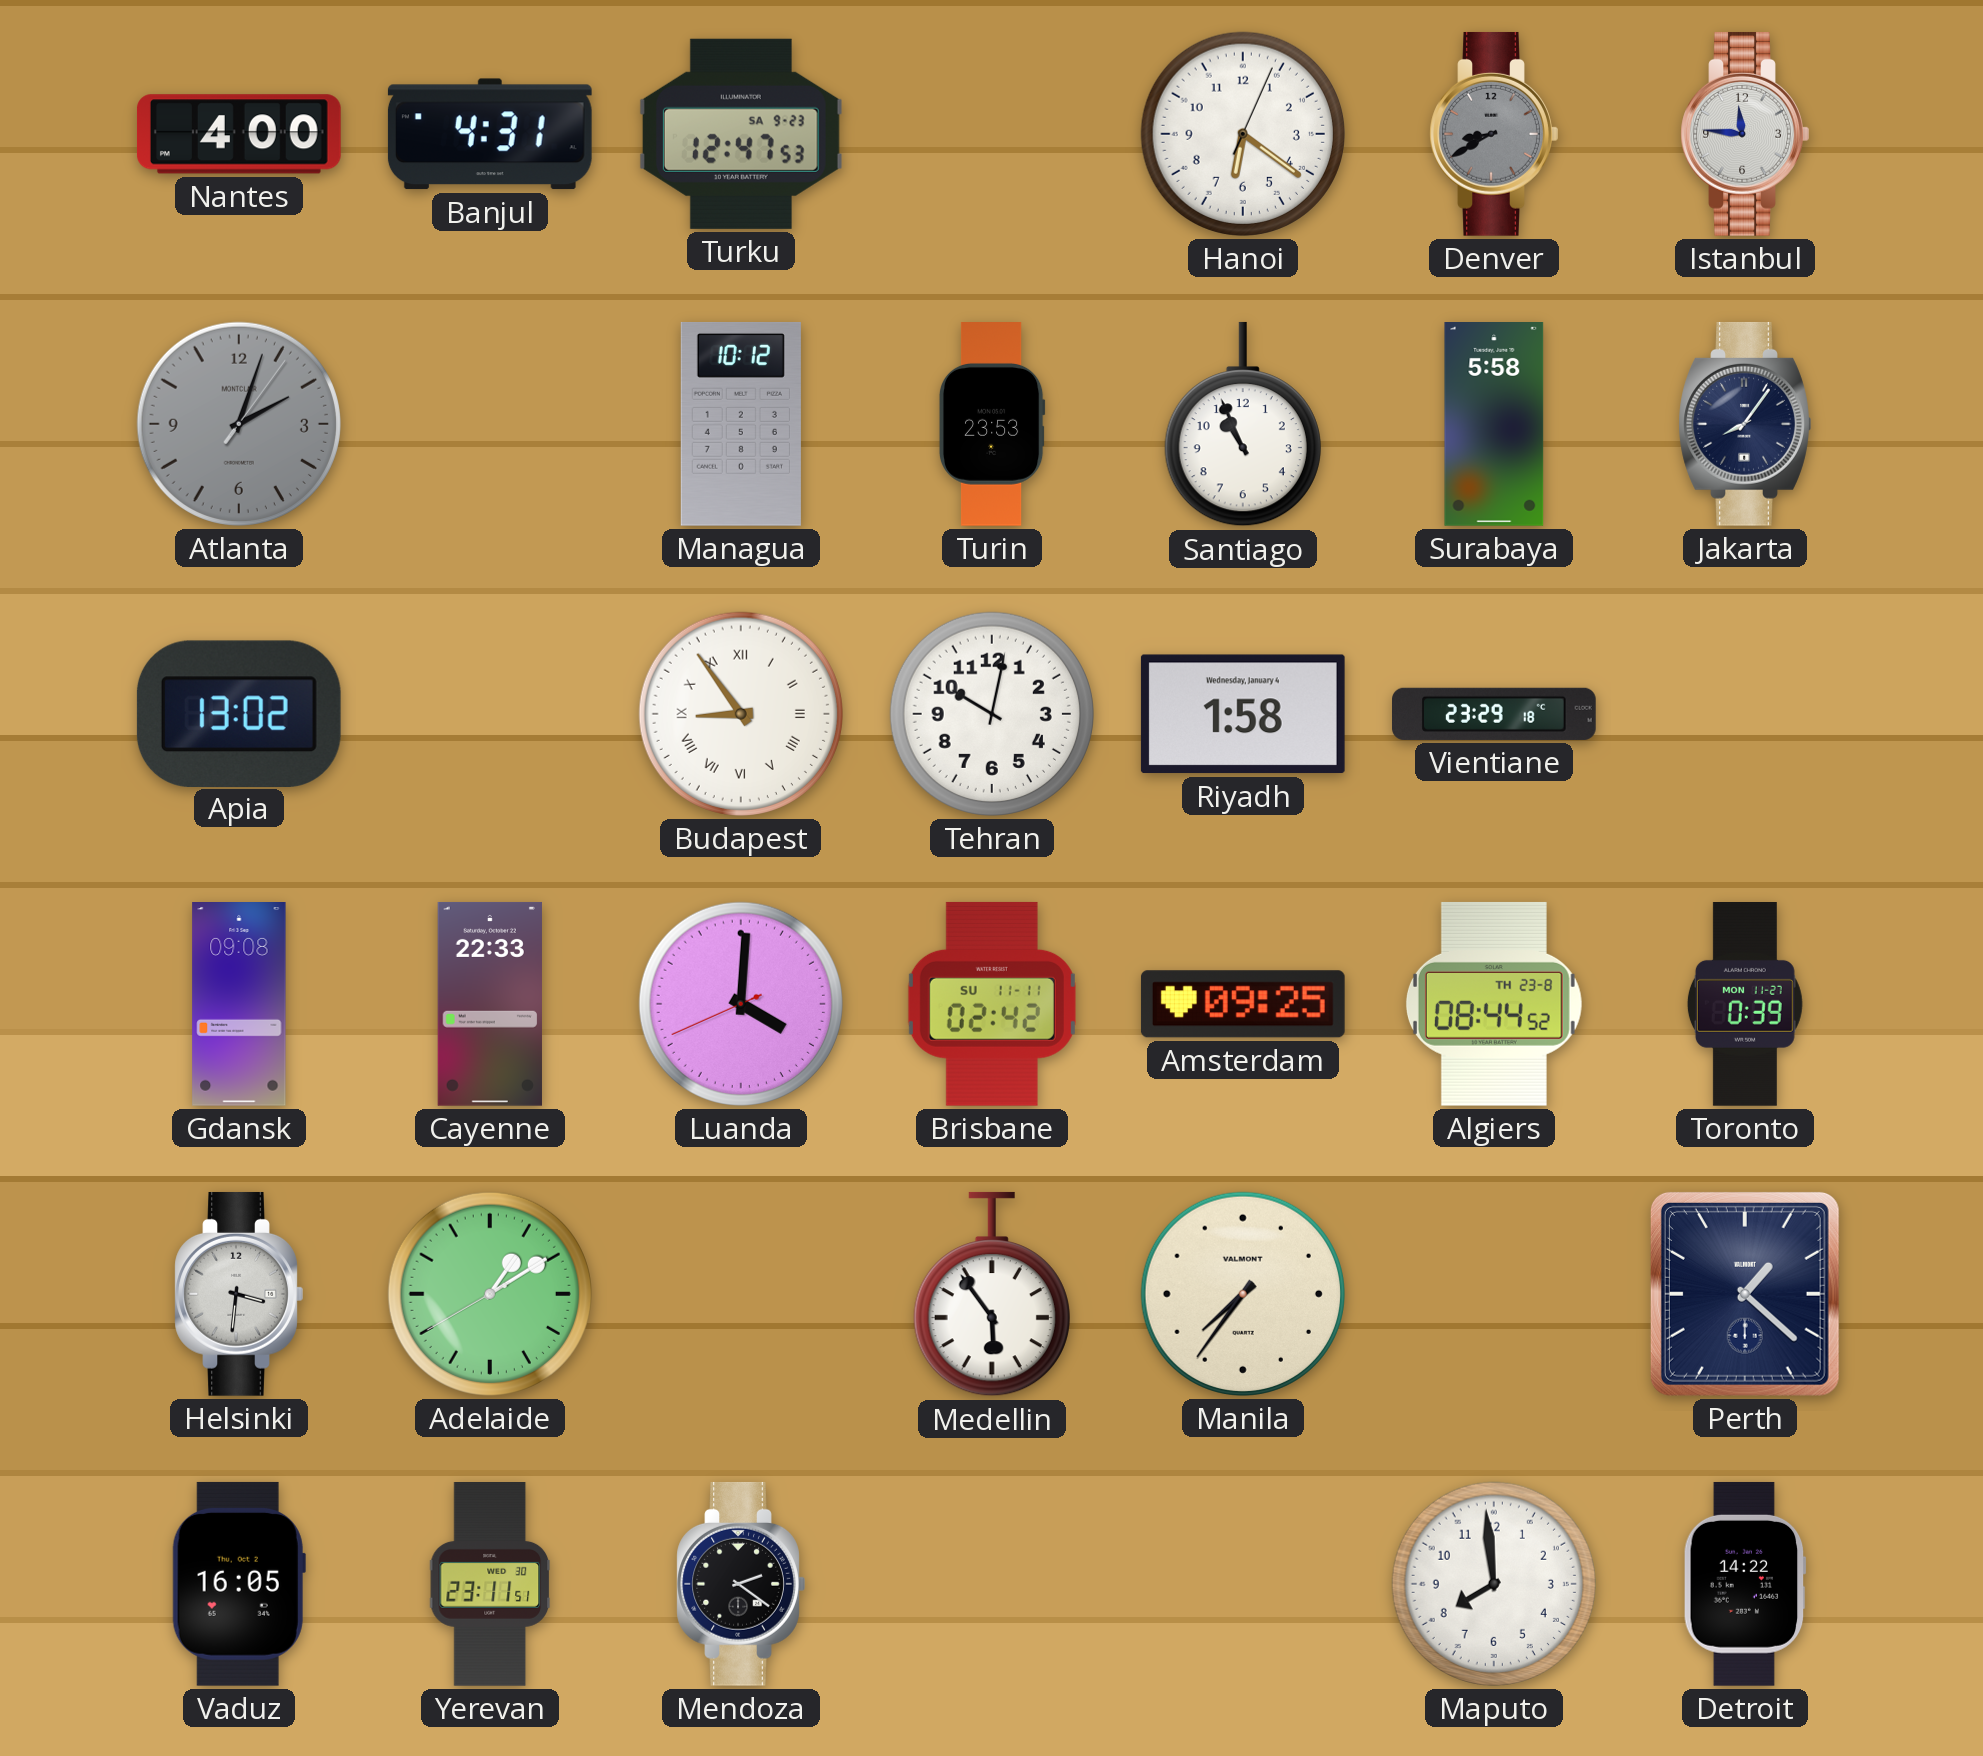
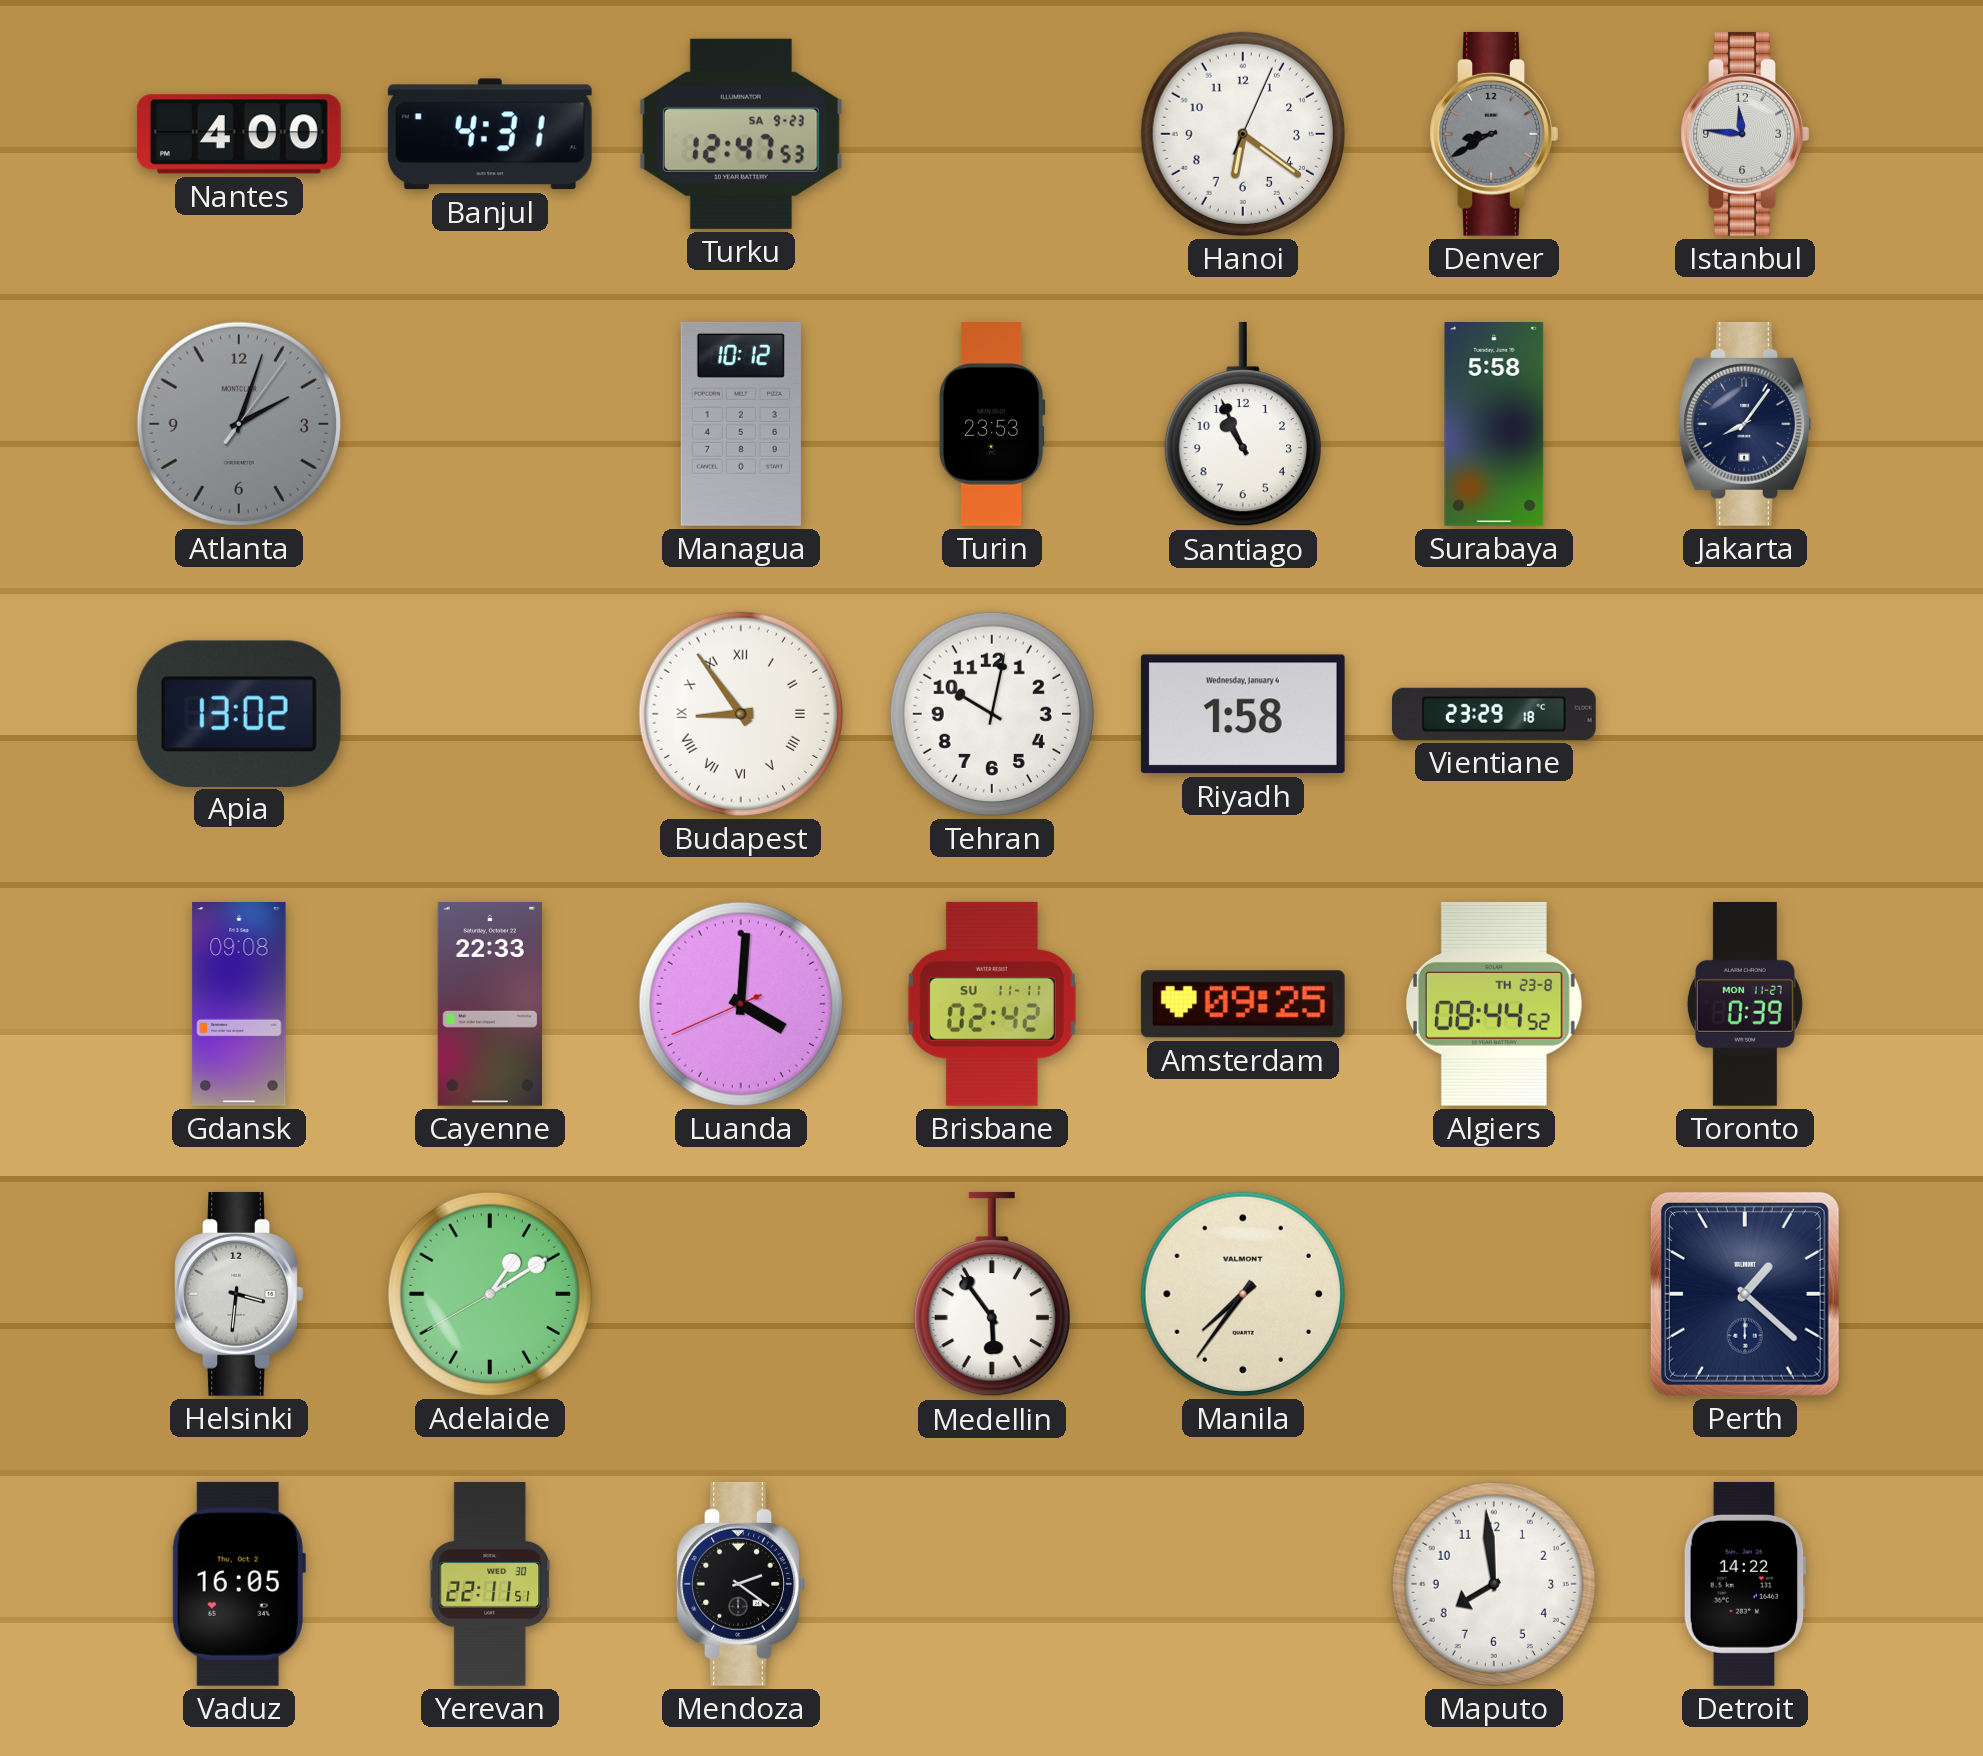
Yerevan: 23:11 -> 22:11
